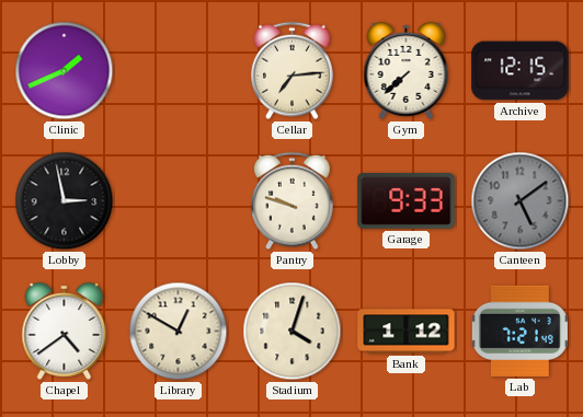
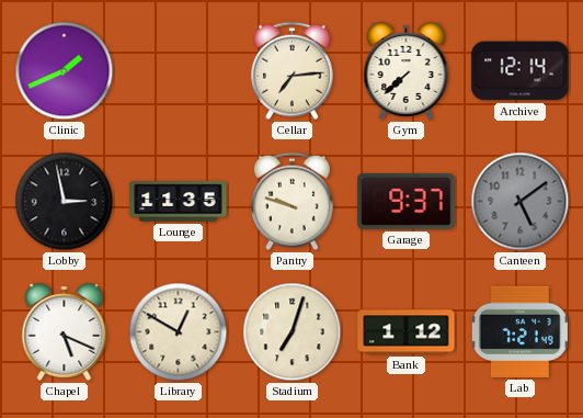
Archive: 12:15 -> 12:14
Lounge: none -> 11:35
Garage: 9:33 -> 9:37
Chapel: 4:39 -> 5:19
Stadium: 4:03 -> 7:03
